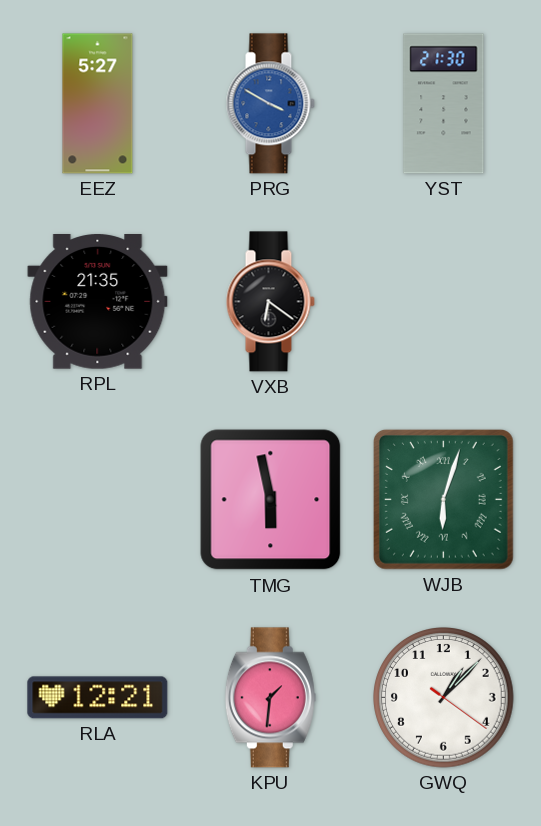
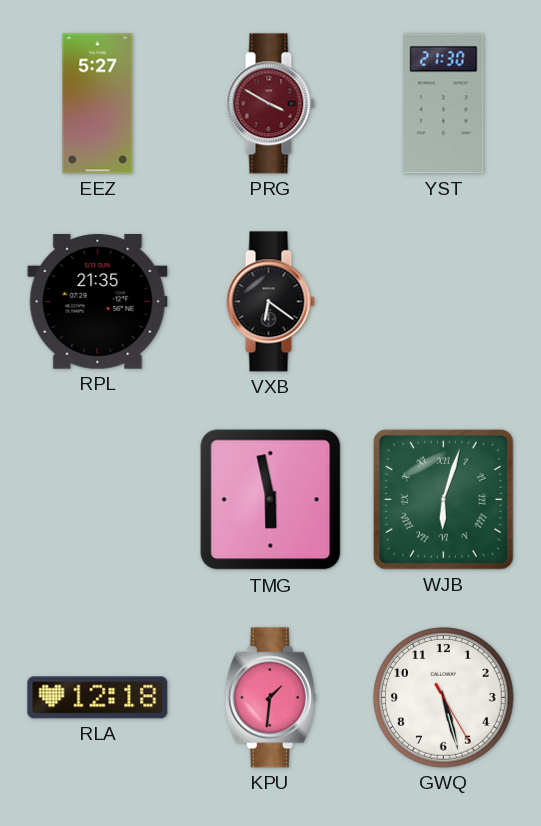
PRG dial: blue -> burgundy
RLA: 12:21 -> 12:18
GWQ: 1:07 -> 5:27
